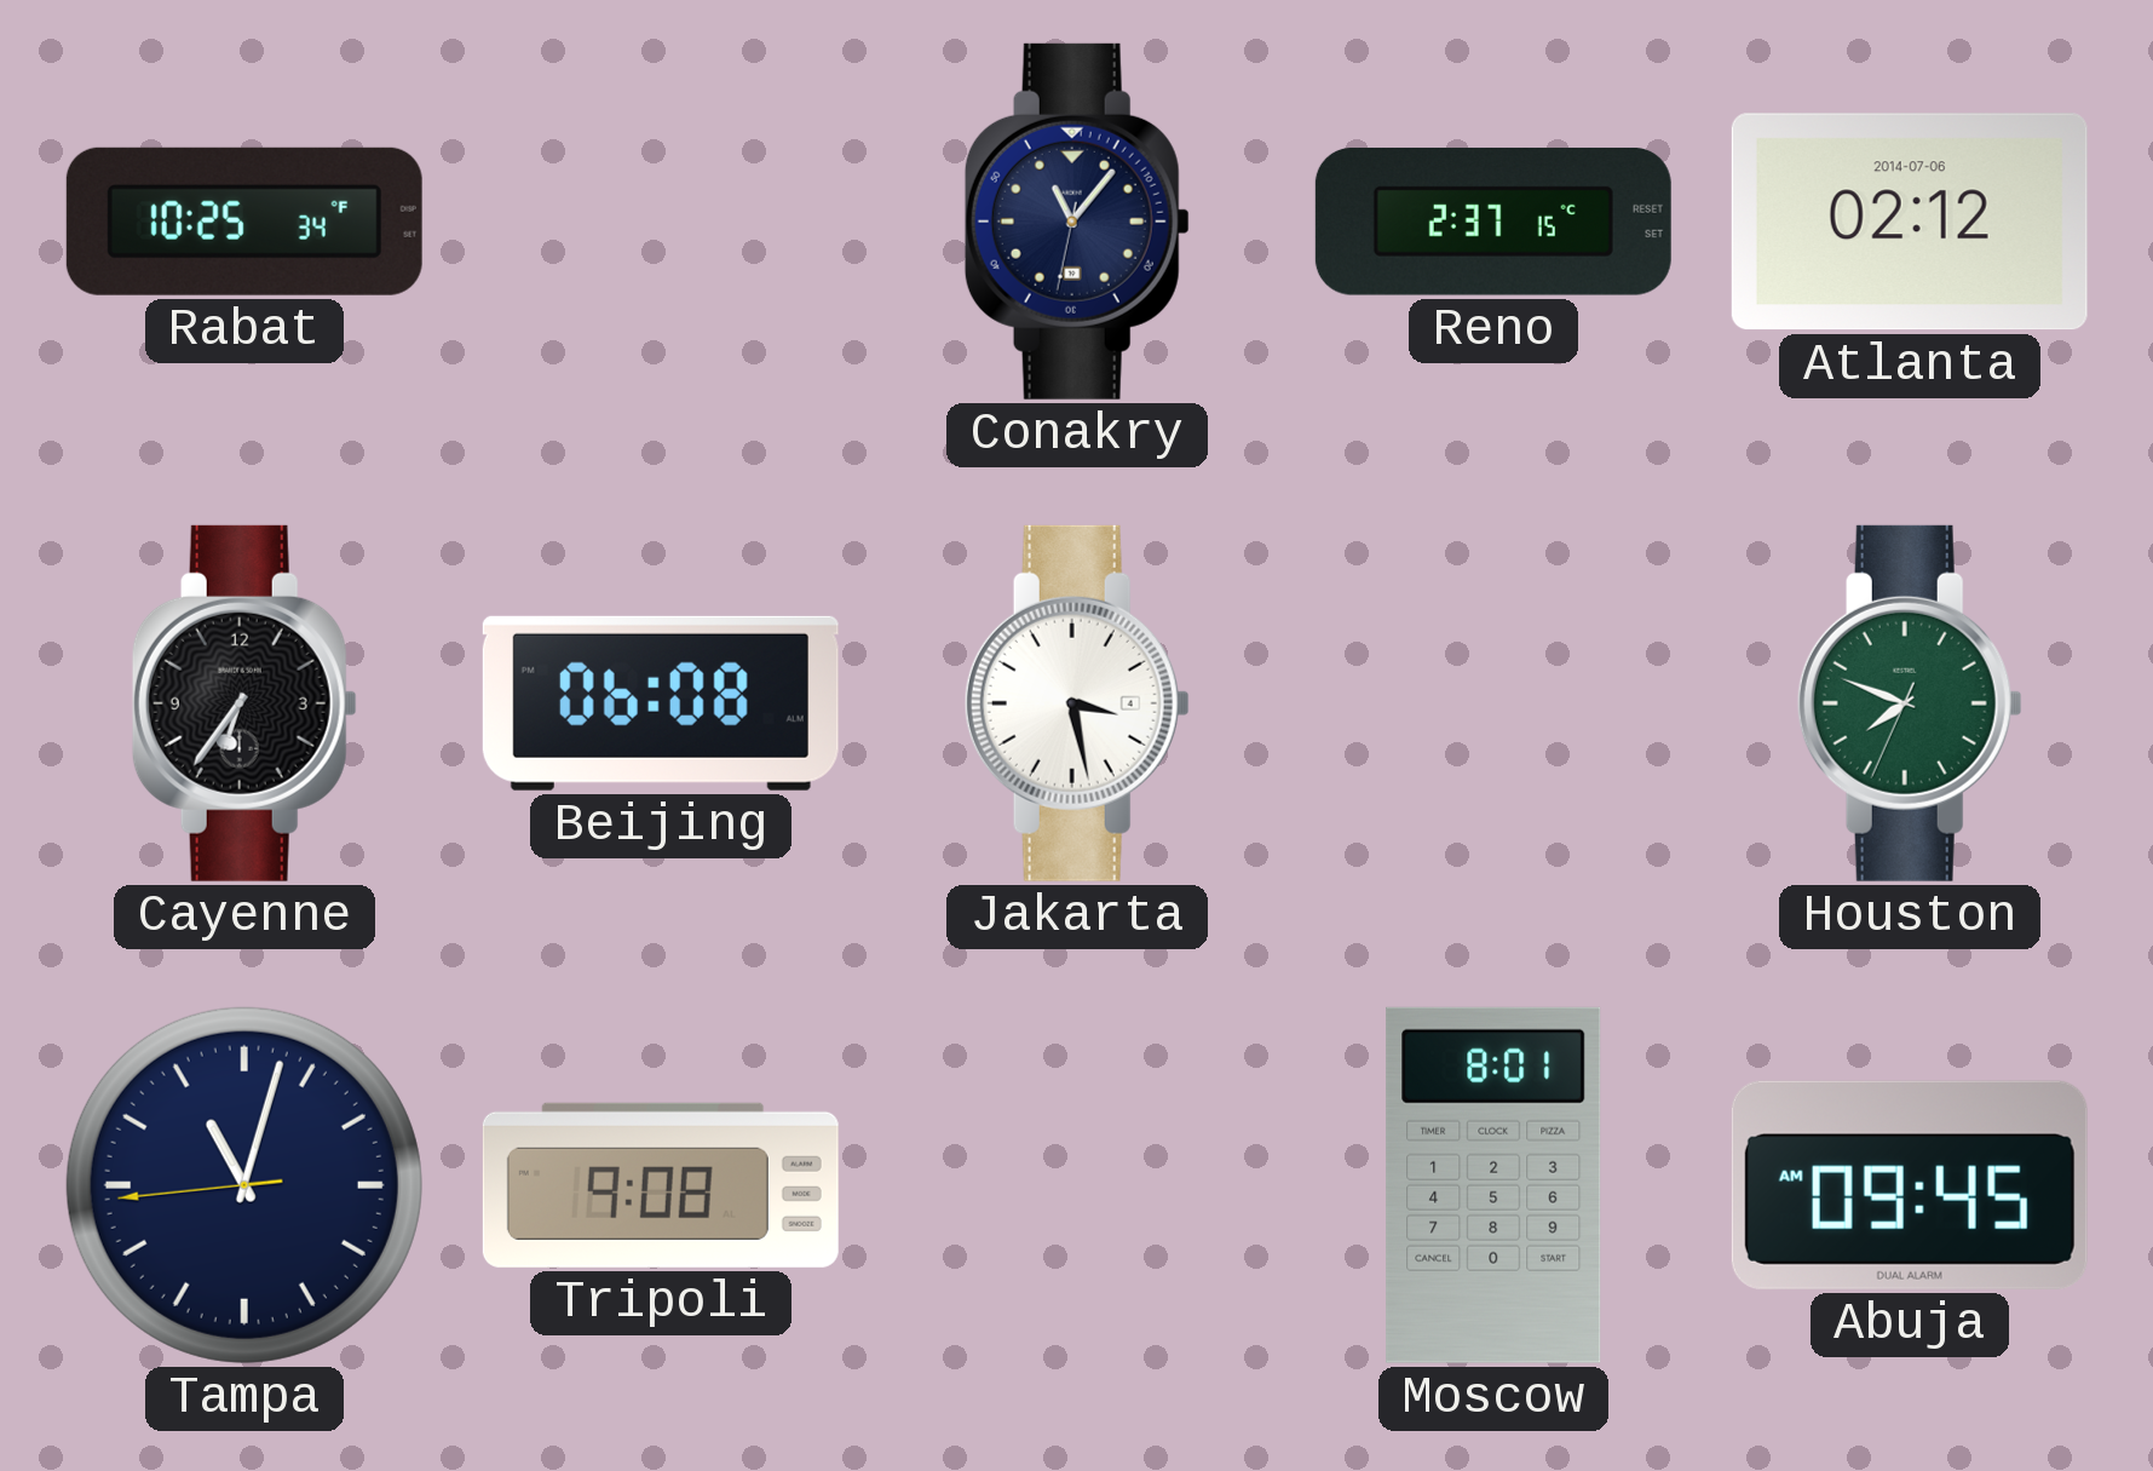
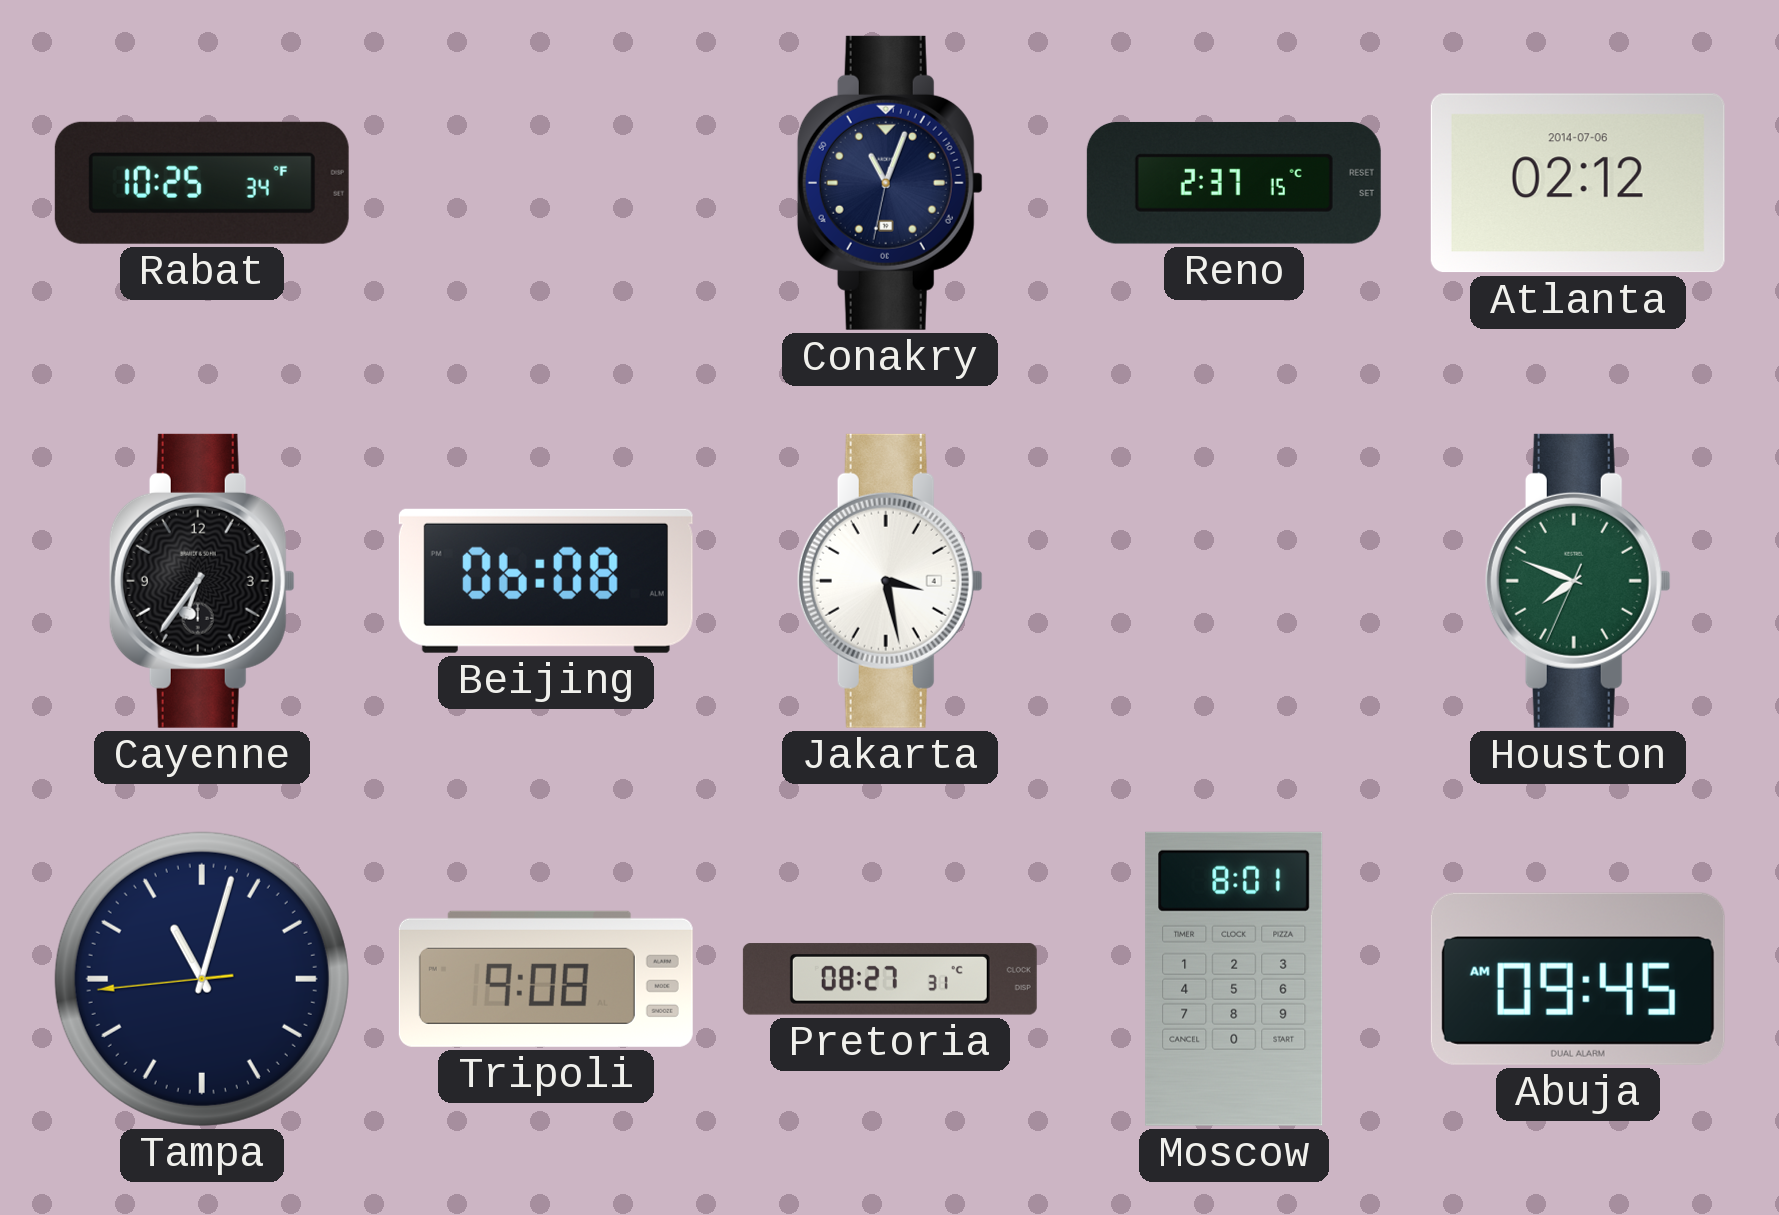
Conakry: 11:06 -> 11:03
Pretoria: none -> 08:27
